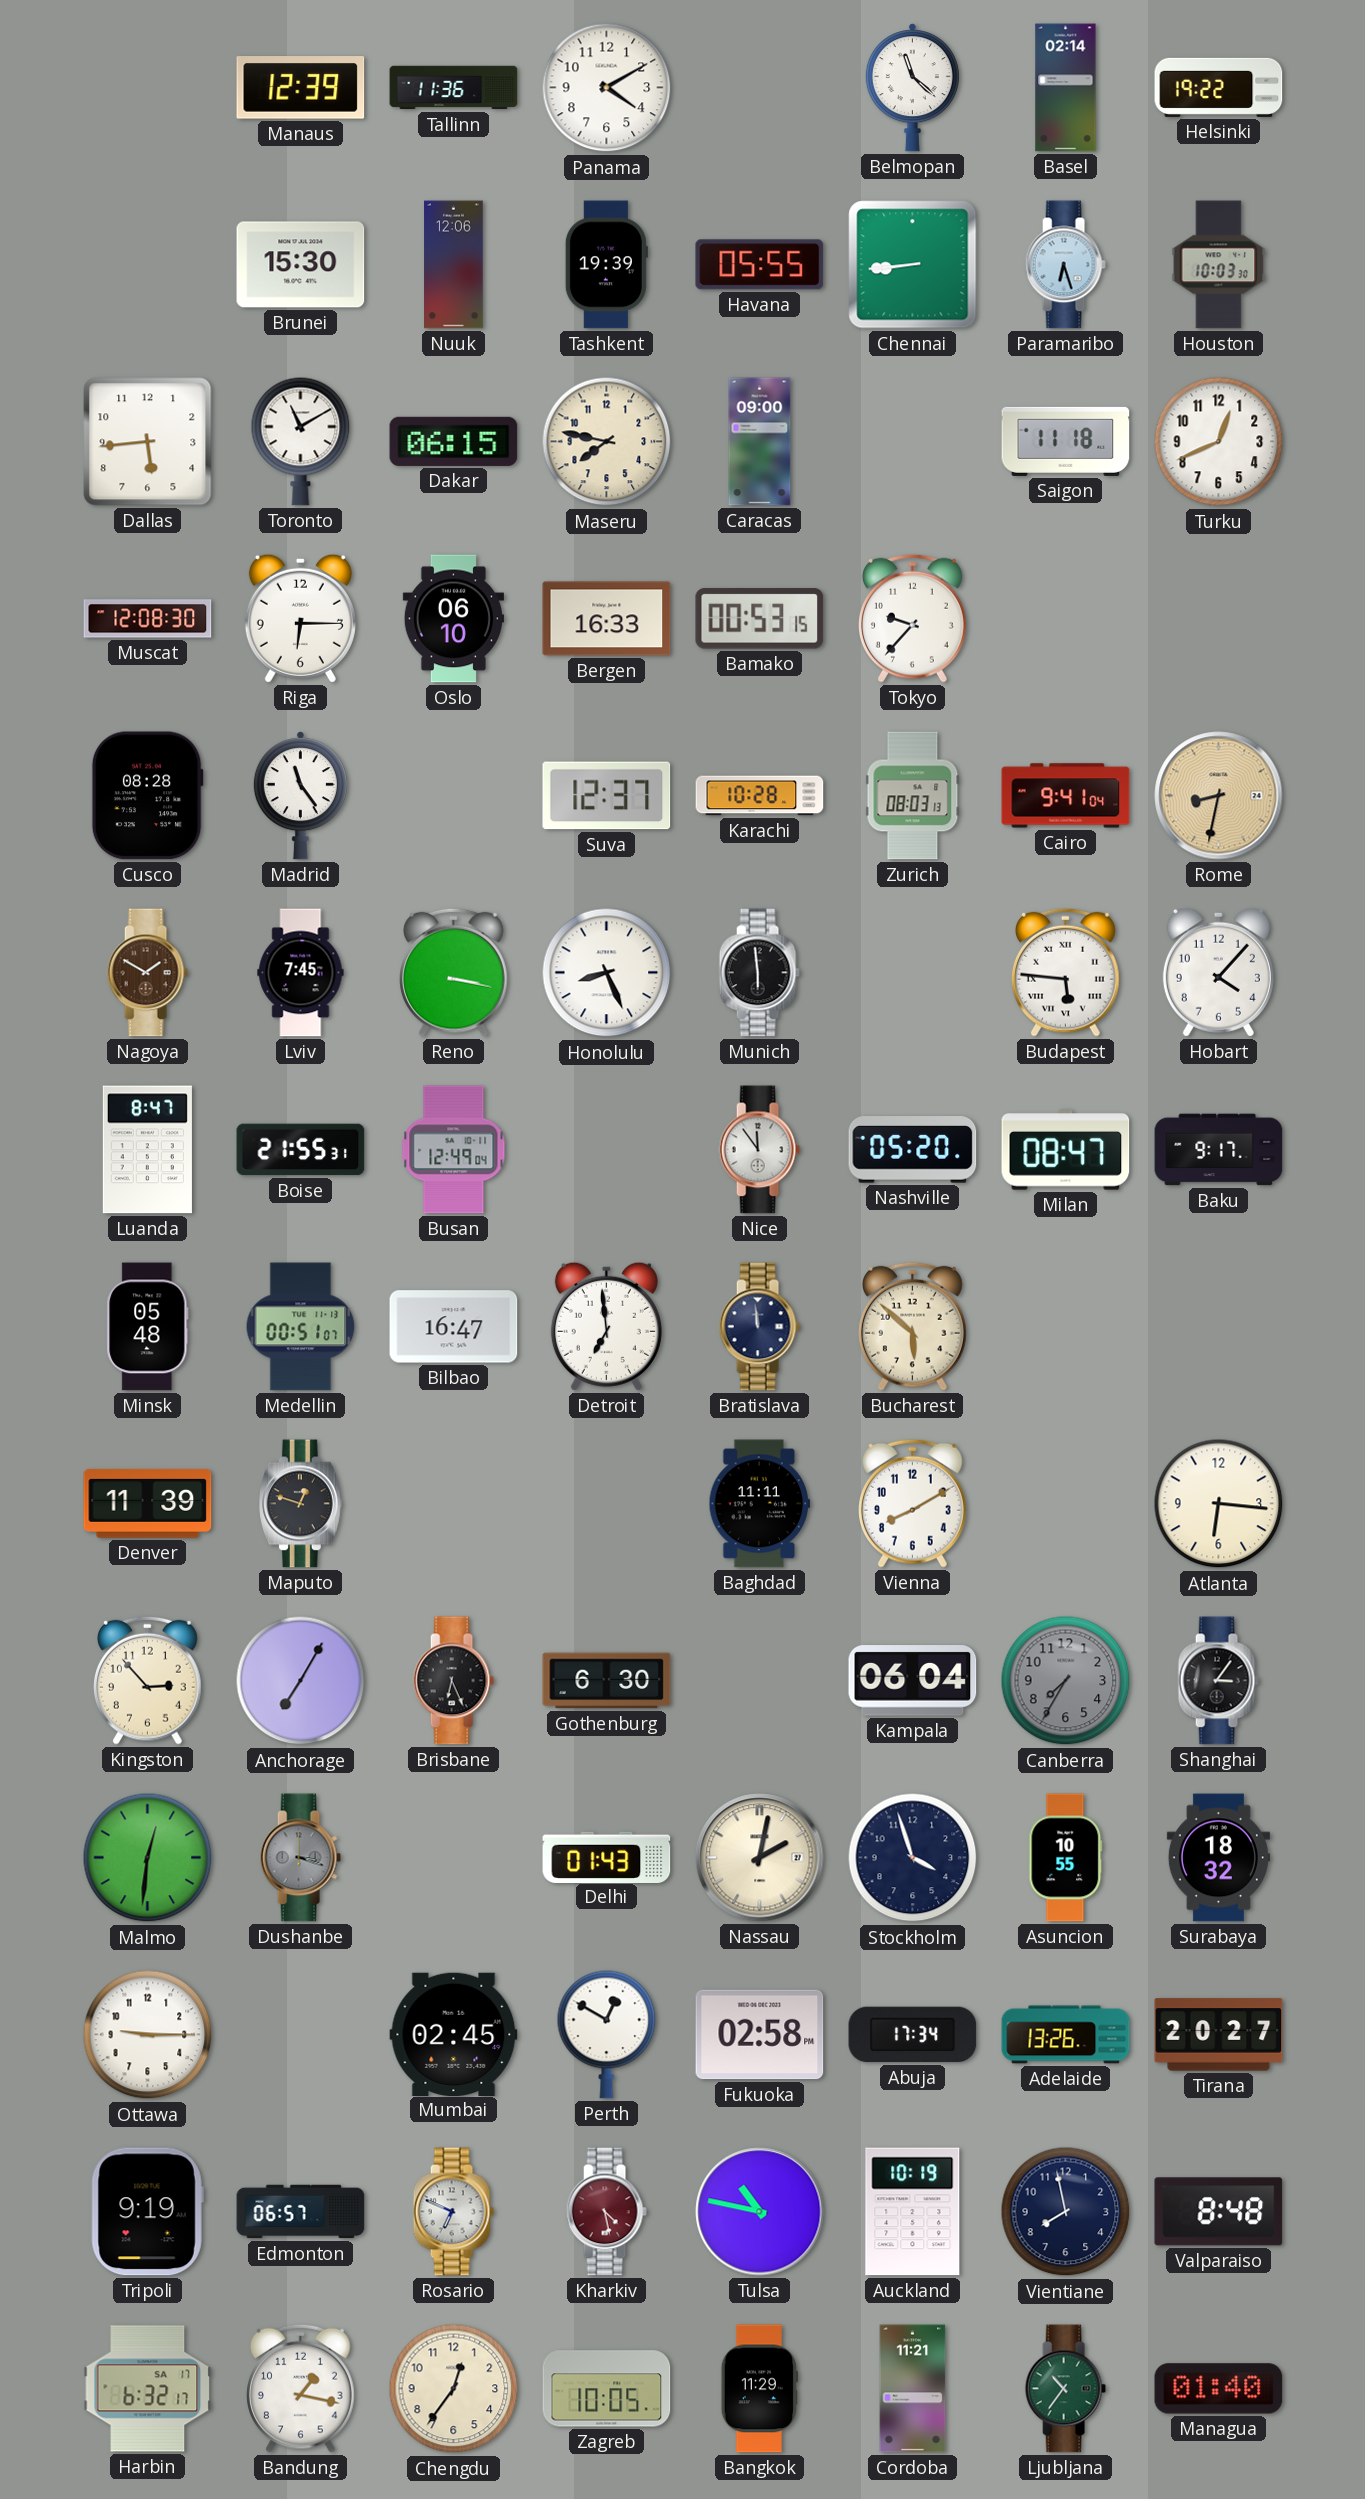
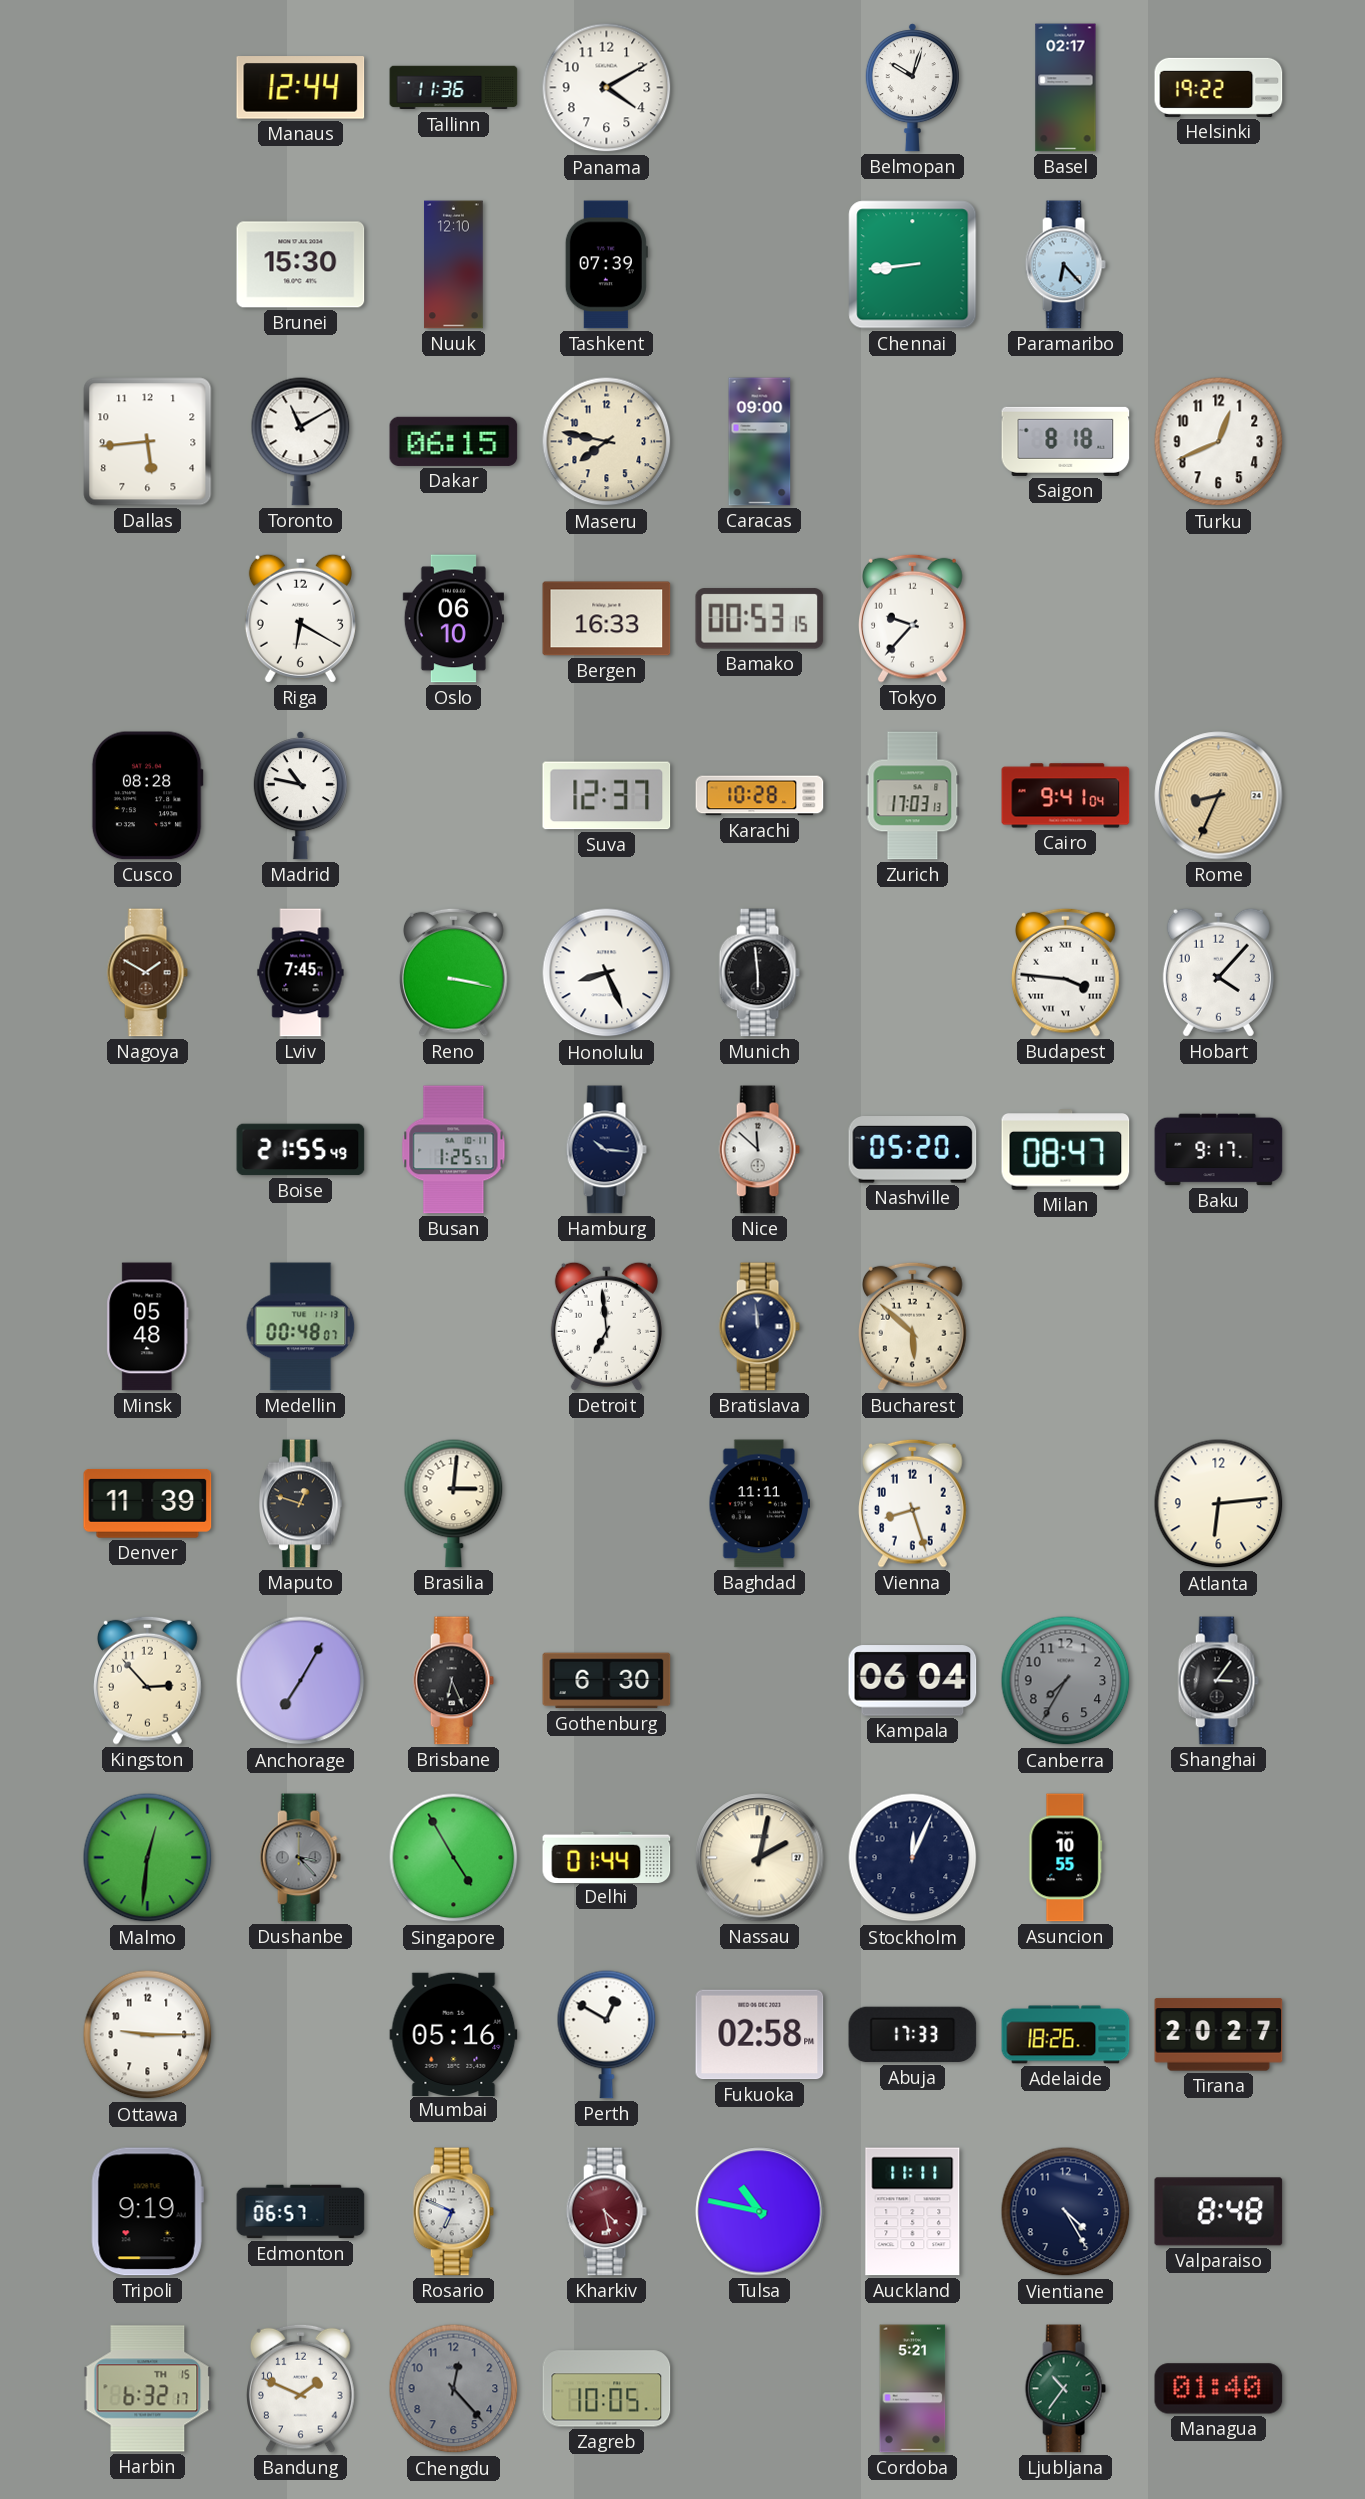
Manaus: 12:39 -> 12:44
Belmopan: 11:22 -> 10:03
Basel: 02:14 -> 02:17
Nuuk: 12:06 -> 12:10
Tashkent: 19:39 -> 07:39
Havana: 05:55 -> none
Paramaribo: 6:27 -> 6:23
Houston: 10:03 -> none
Saigon: 11:18 -> 8:18
Muscat: 12:08 -> none
Riga: 6:15 -> 6:20
Madrid: 11:24 -> 10:47
Zurich: 08:03 -> 17:03
Rome: 8:32 -> 8:34
Budapest: 5:46 -> 3:46
Luanda: 8:47 -> none
Boise: 21:55:31 -> 21:55:49
Busan: 12:49 -> 1:25
Hamburg: none -> 10:16
Nice: 11:54 -> 11:52
Medellin: 00:51 -> 00:48
Bilbao: 16:47 -> none
Brasilia: none -> 3:01
Vienna: 8:10 -> 8:27
Atlanta: 6:16 -> 6:14
Dushanbe: 3:18 -> 3:23
Singapore: none -> 4:55
Delhi: 01:43 -> 01:44
Stockholm: 3:57 -> 12:04
Surabaya: 18:32 -> none
Mumbai: 02:45 -> 05:16
Abuja: 17:34 -> 17:33
Adelaide: 13:26 -> 18:26
Auckland: 10:19 -> 11:11
Vientiane: 7:58 -> 4:25
Harbin date: SA 17 -> TH 15
Bandung: 1:17 -> 1:49
Chengdu: 12:36 -> 12:23
Chengdu dial: cream -> grey
Bangkok: 11:29 -> none
Cordoba: 11:21 -> 5:21
